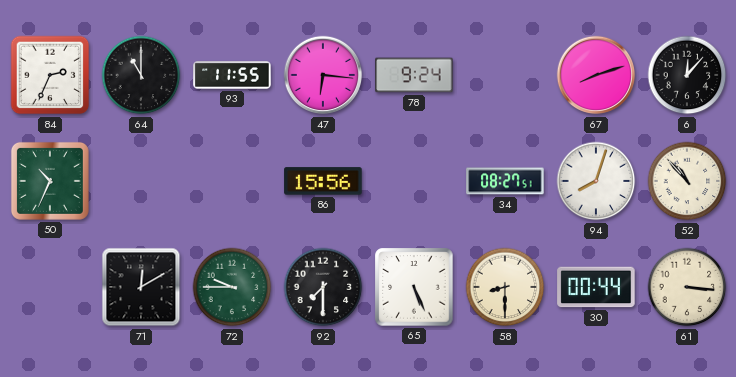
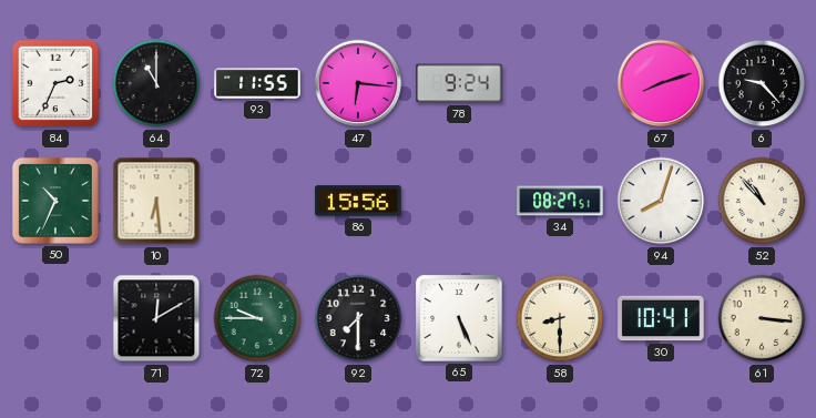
6: 12:07 -> 9:23
10: none -> 6:29
30: 00:44 -> 10:41
